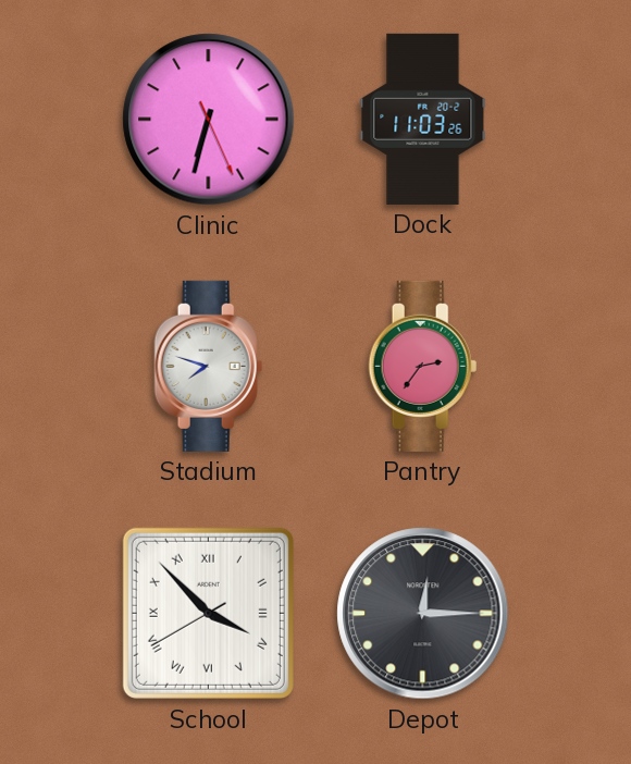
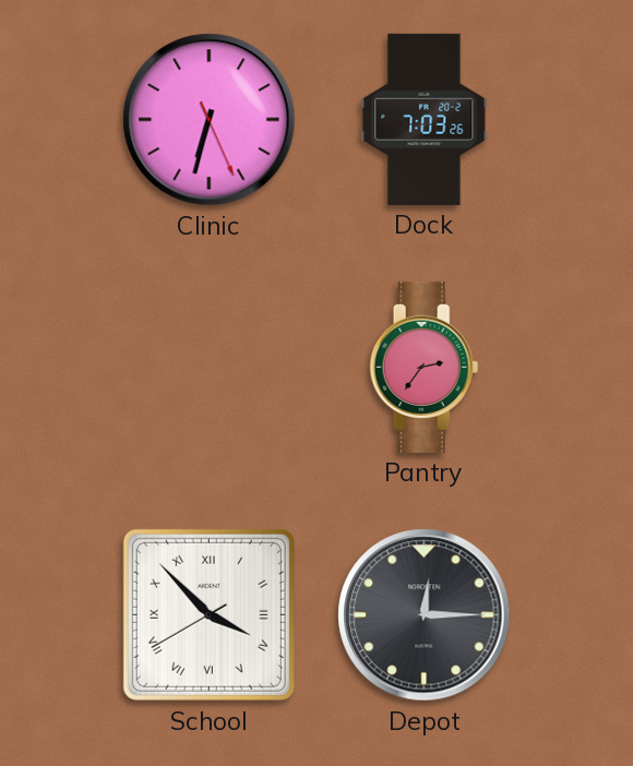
Dock: 11:03 -> 7:03
Stadium: 7:48 -> none
